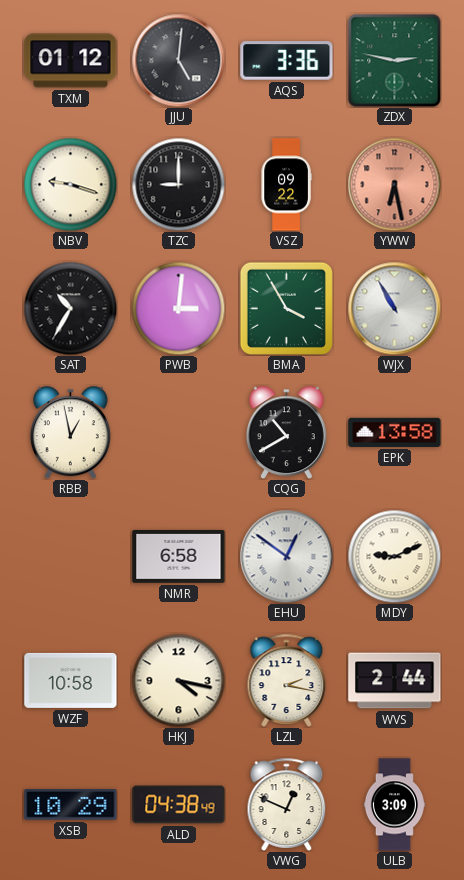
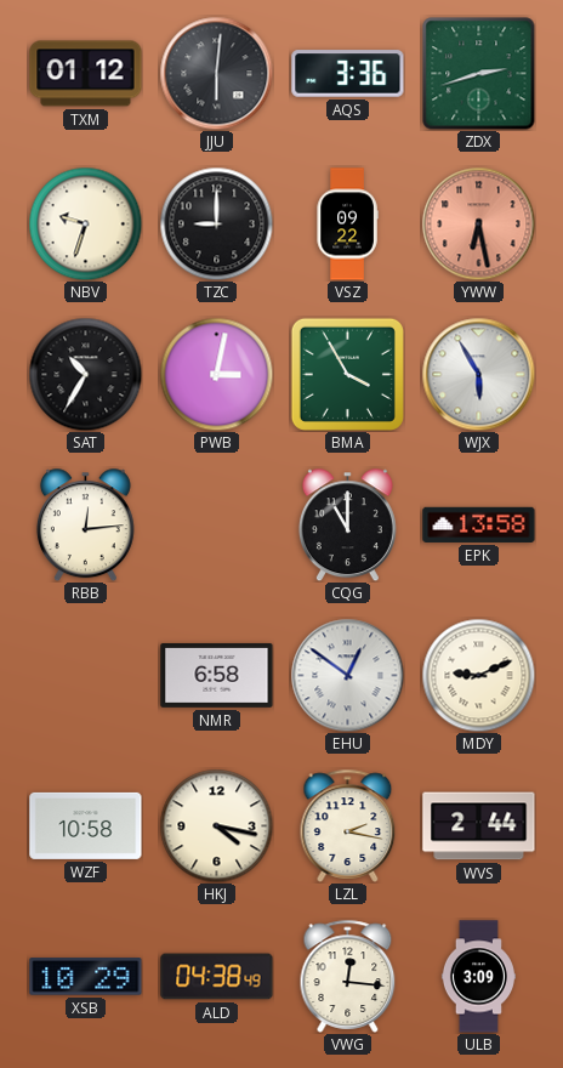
JJU: 5:01 -> 6:01
ZDX: 2:47 -> 2:42
NBV: 9:18 -> 9:33
PWB: 3:01 -> 3:02
WJX: 10:55 -> 5:55
RBB: 12:58 -> 12:14
CQG: 10:40 -> 11:00
VWG: 12:49 -> 12:16
